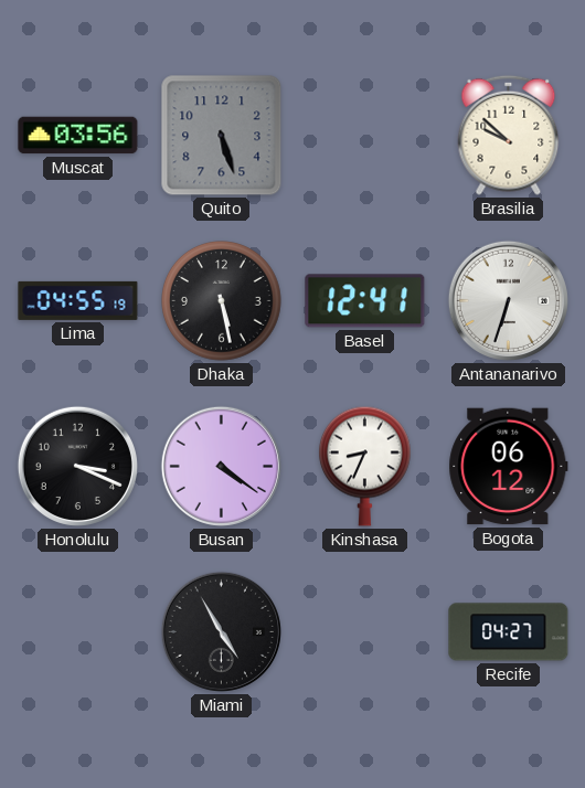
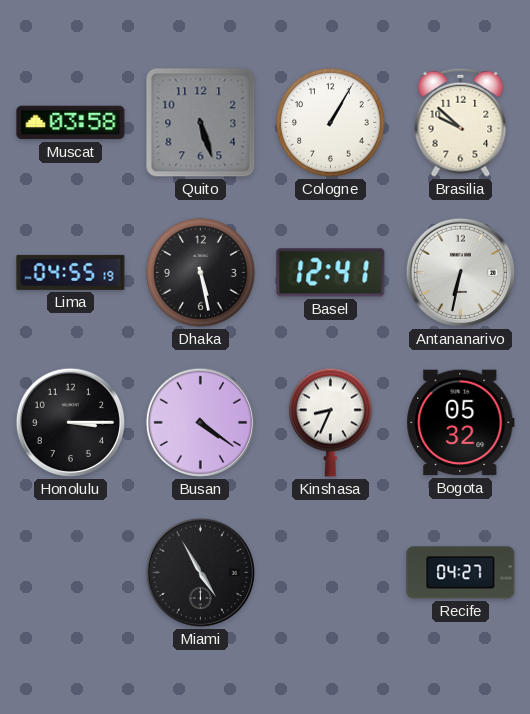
Muscat: 03:56 -> 03:58
Cologne: none -> 1:05
Antananarivo: 6:33 -> 6:32
Honolulu: 3:19 -> 3:15
Bogota: 06:12 -> 05:32
